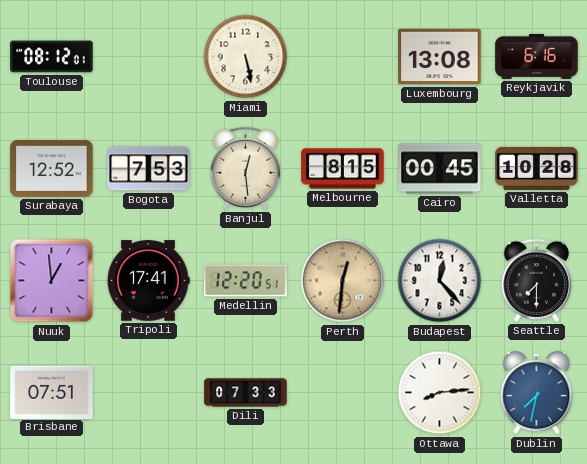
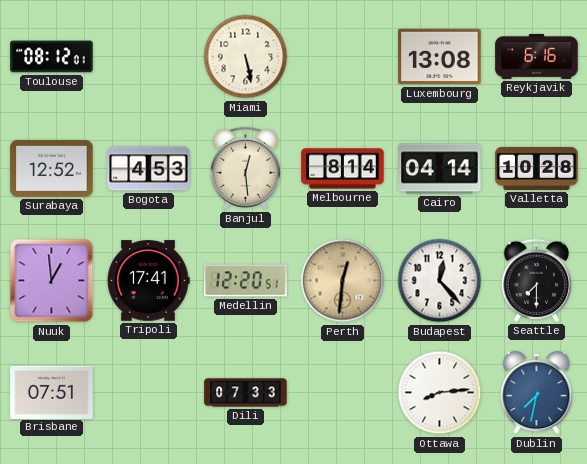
Bogota: 7:53 -> 4:53
Melbourne: 8:15 -> 8:14
Cairo: 00:45 -> 04:14
